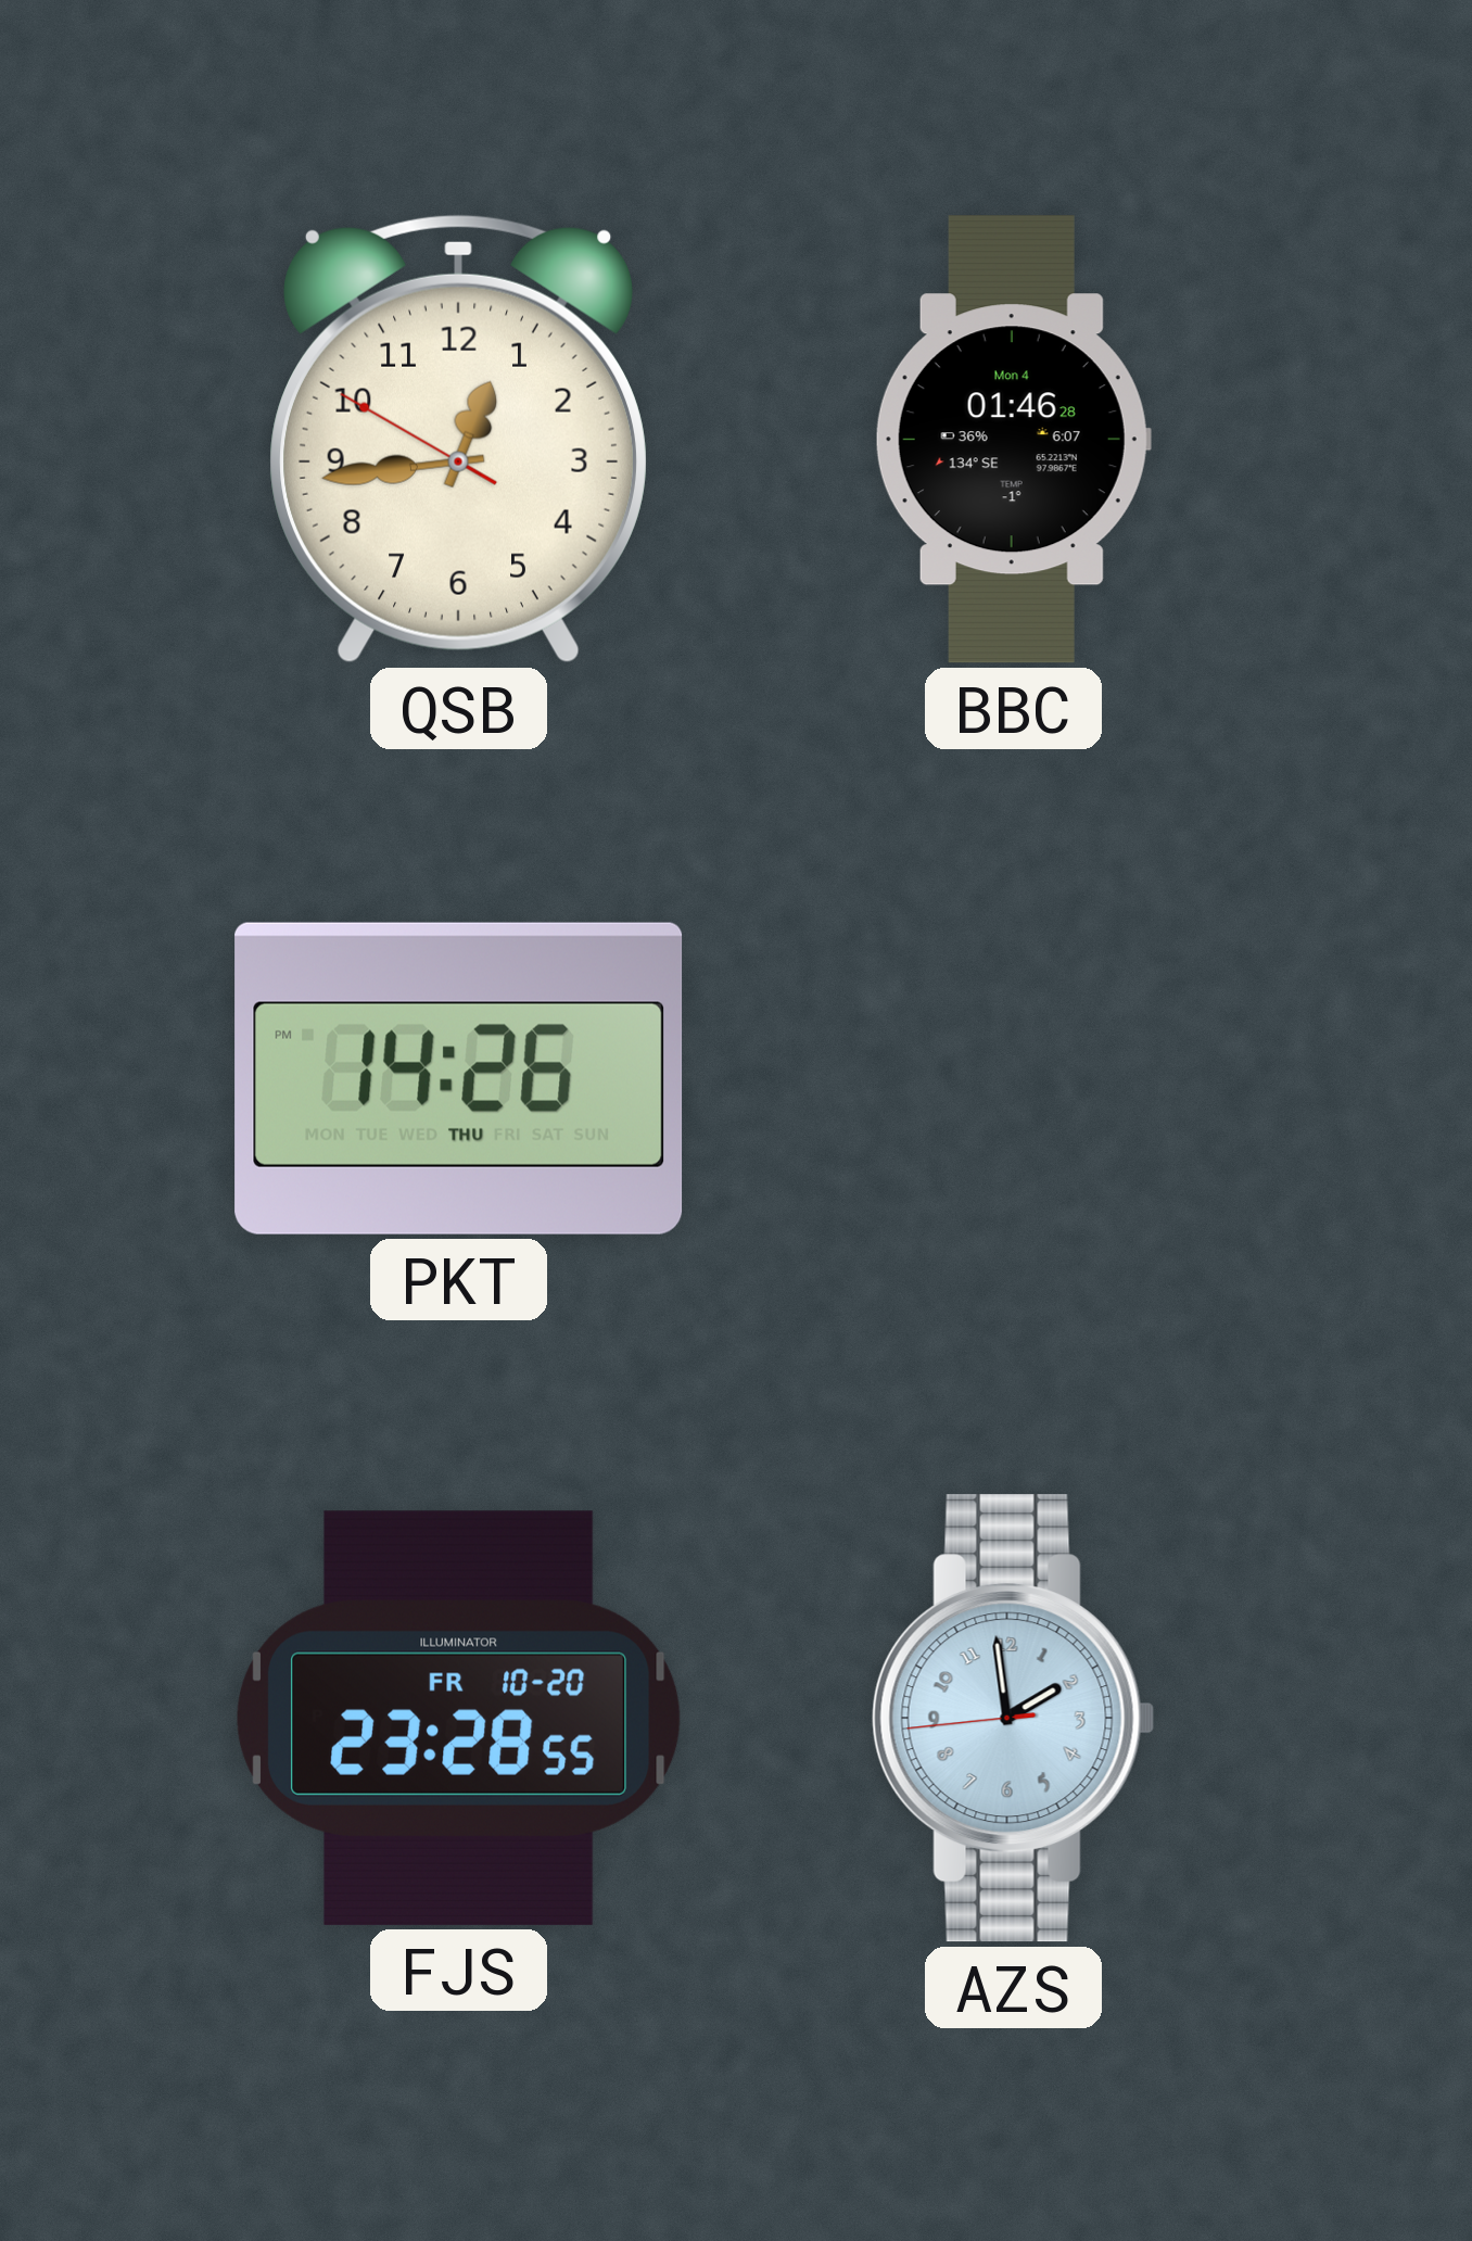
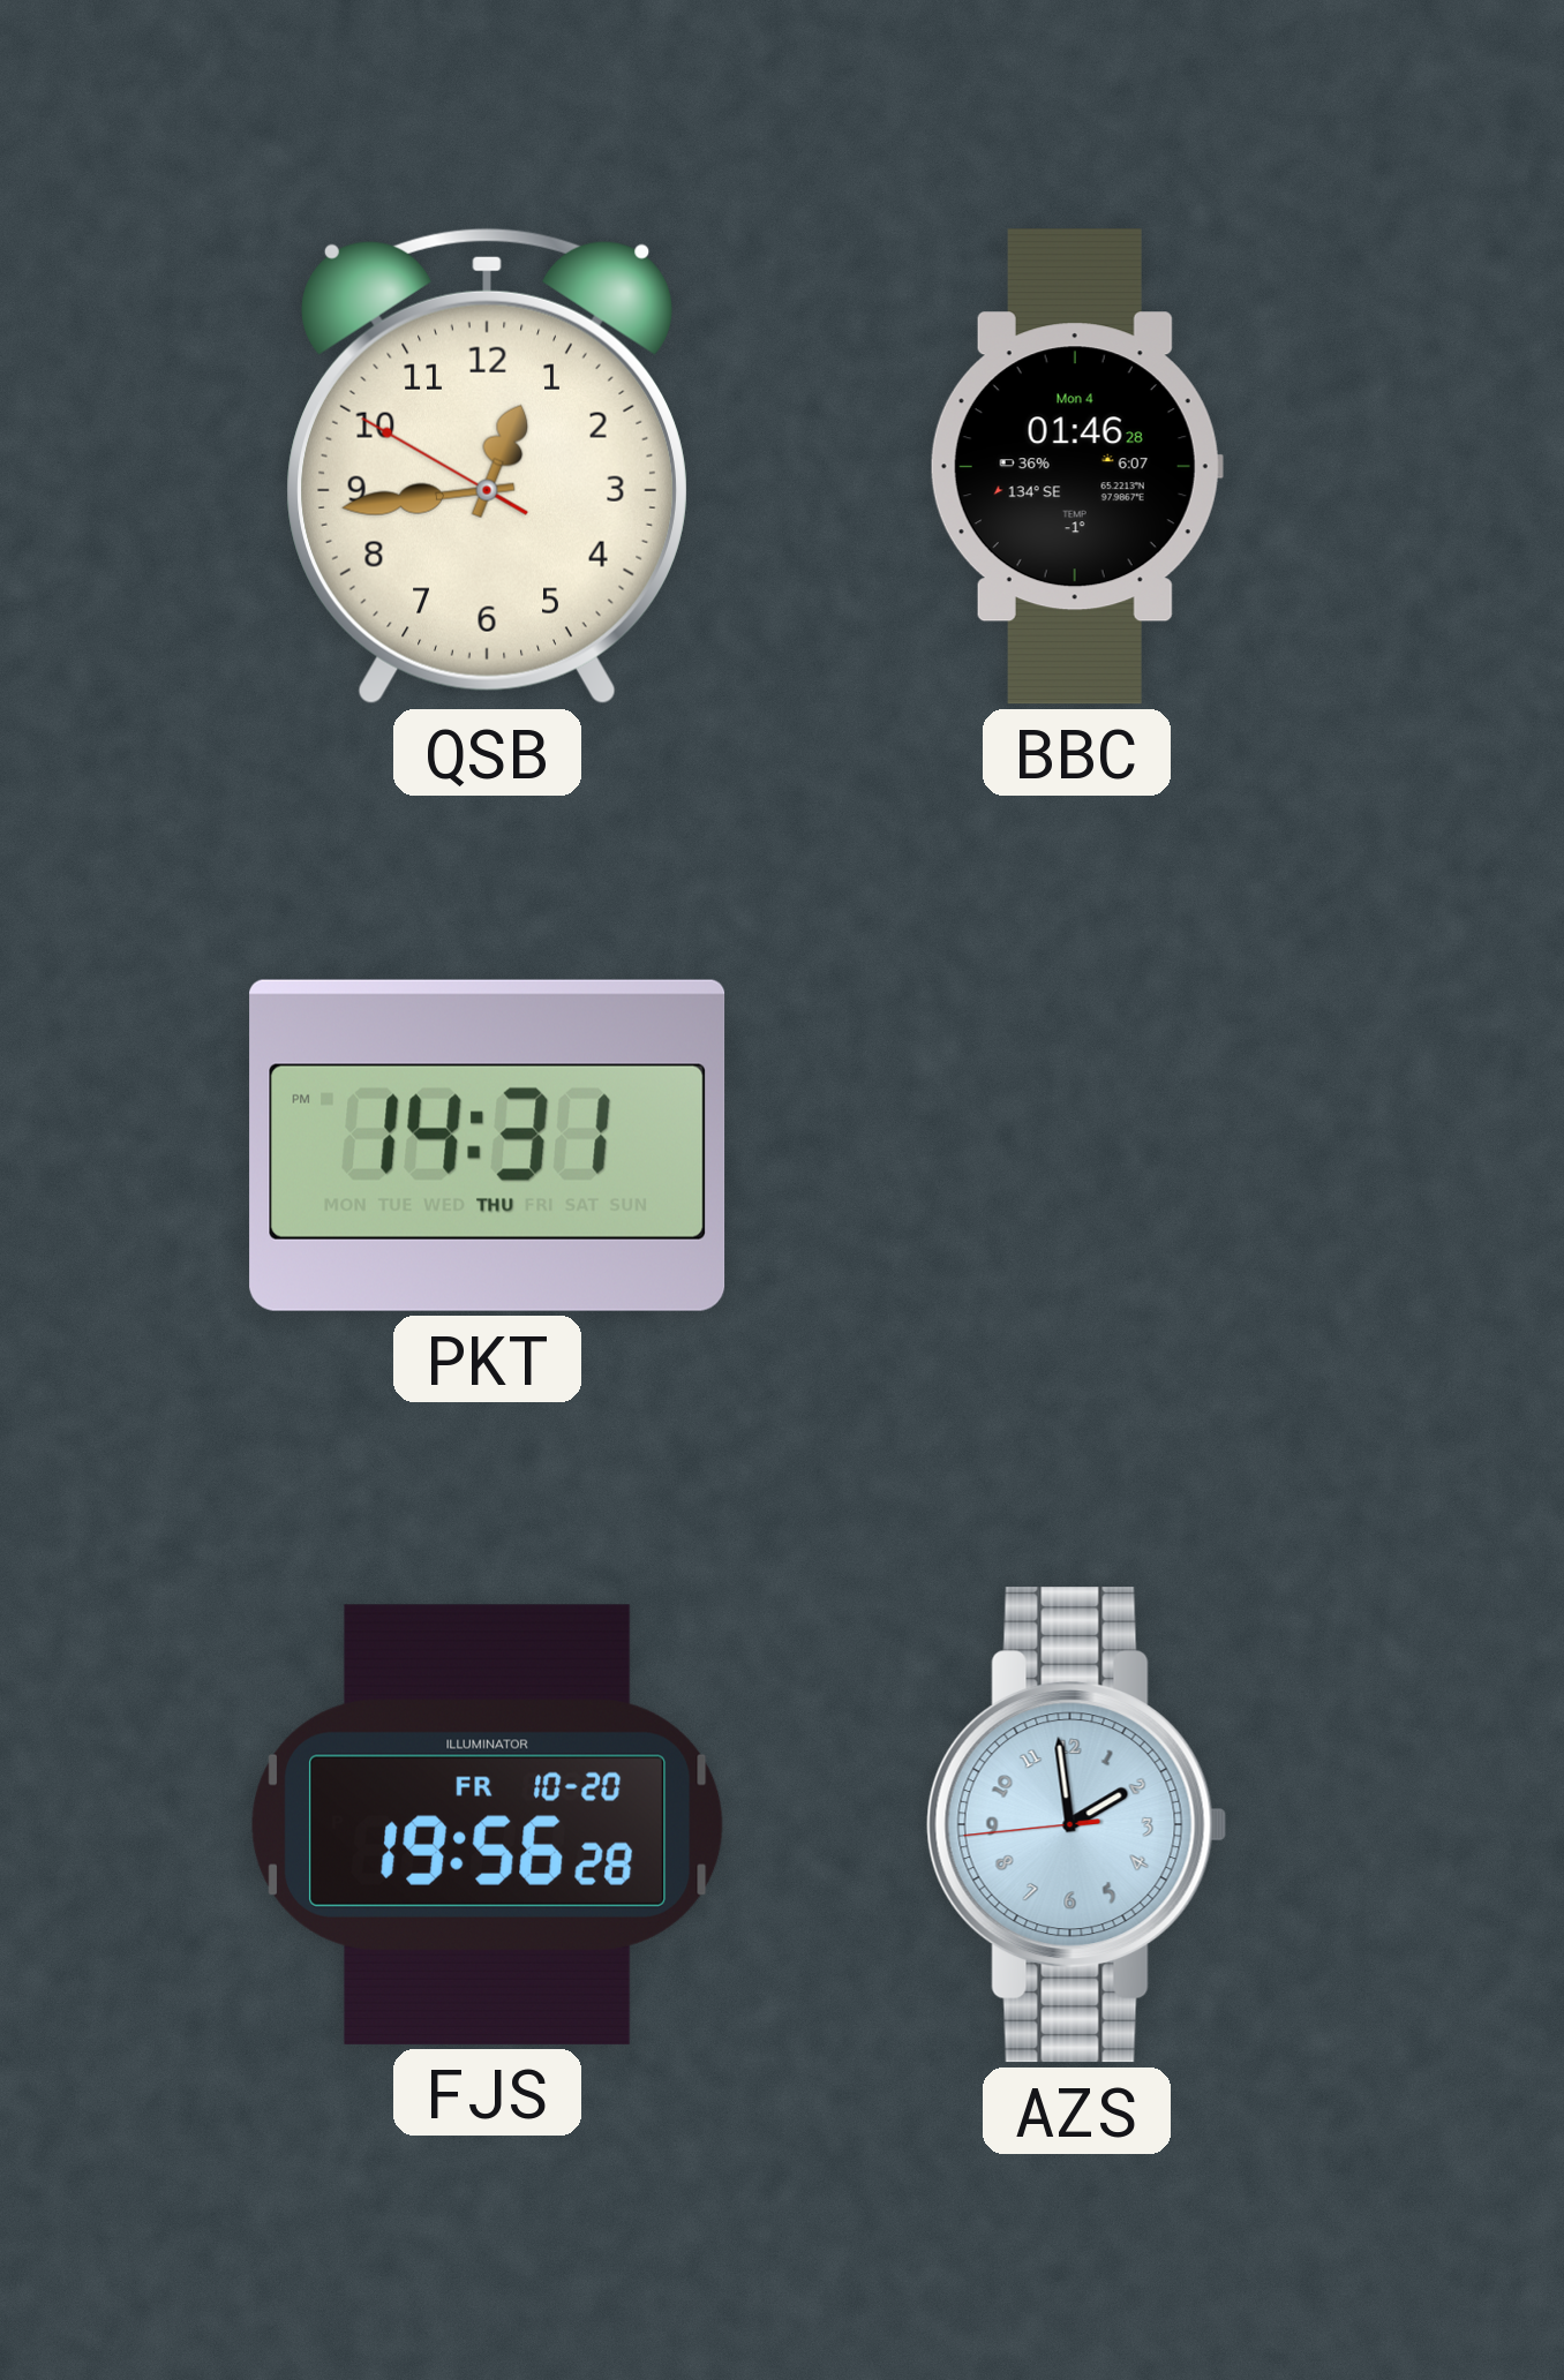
PKT: 14:26 -> 14:31
FJS: 23:28 -> 19:56
